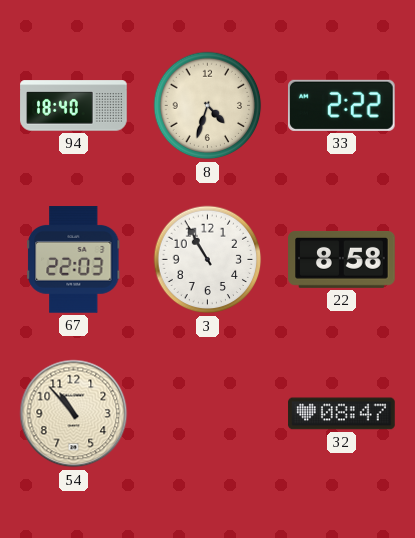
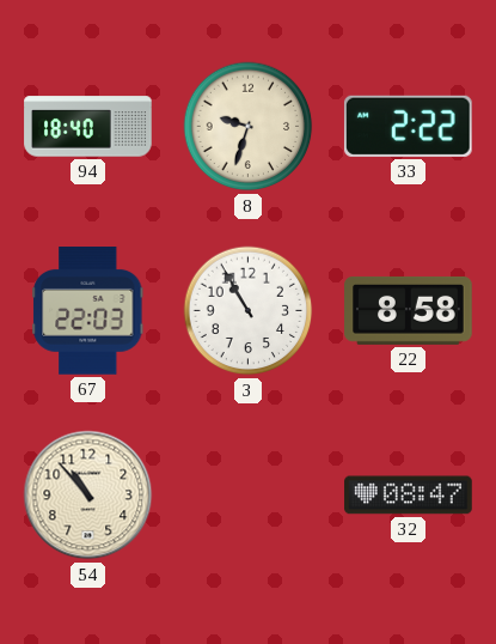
8: 4:33 -> 9:33
